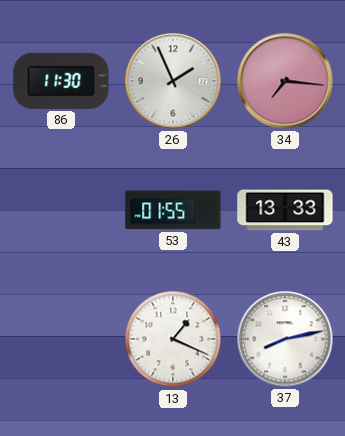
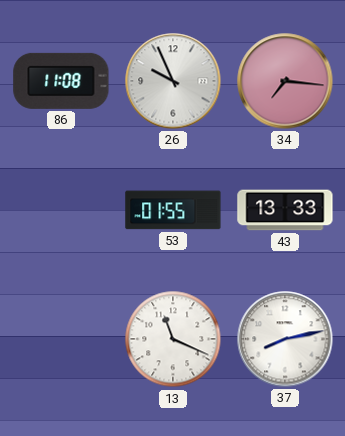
86: 11:30 -> 11:08
26: 1:56 -> 9:56
13: 1:19 -> 11:19
